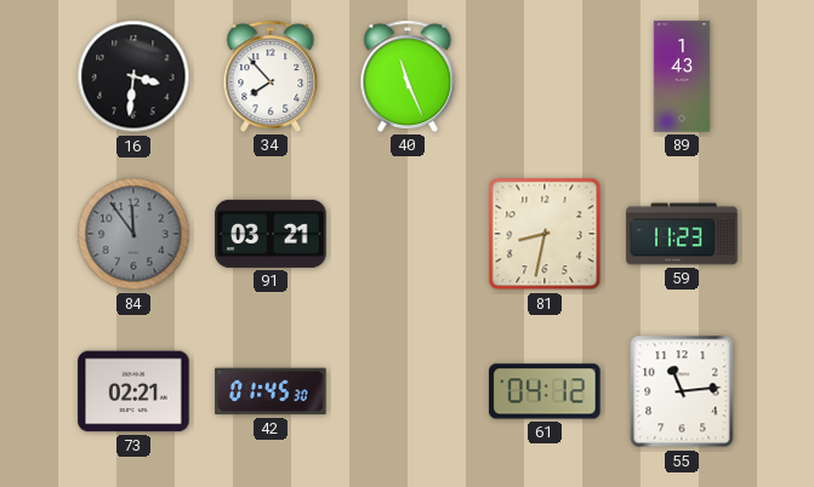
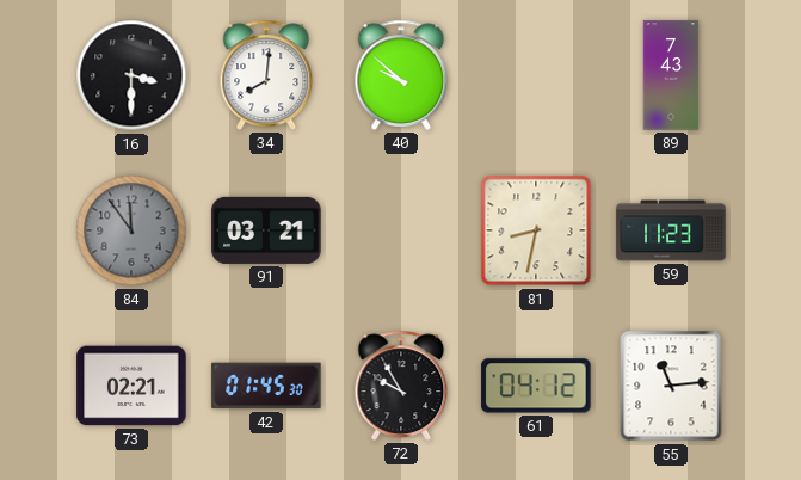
16: 3:31 -> 3:30
34: 7:53 -> 8:01
40: 11:26 -> 9:52
89: 1:43 -> 7:43
72: none -> 9:55
